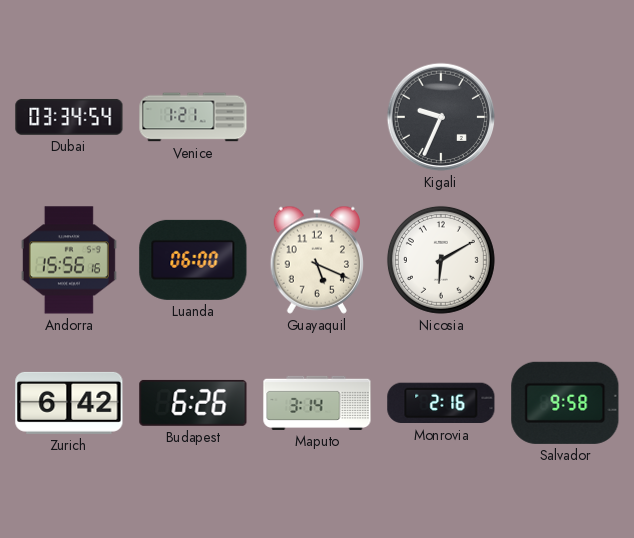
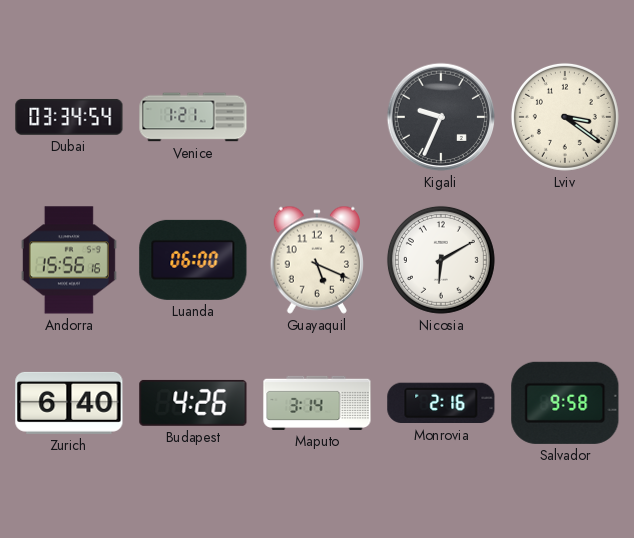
Lviv: none -> 3:21
Zurich: 6:42 -> 6:40
Budapest: 6:26 -> 4:26
